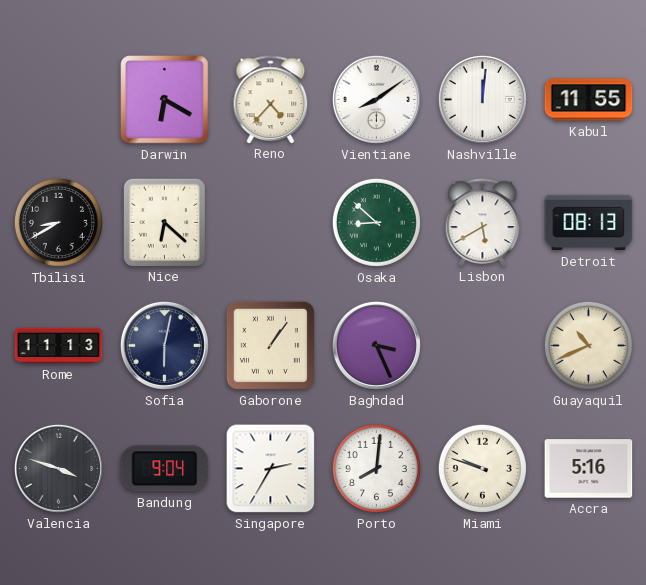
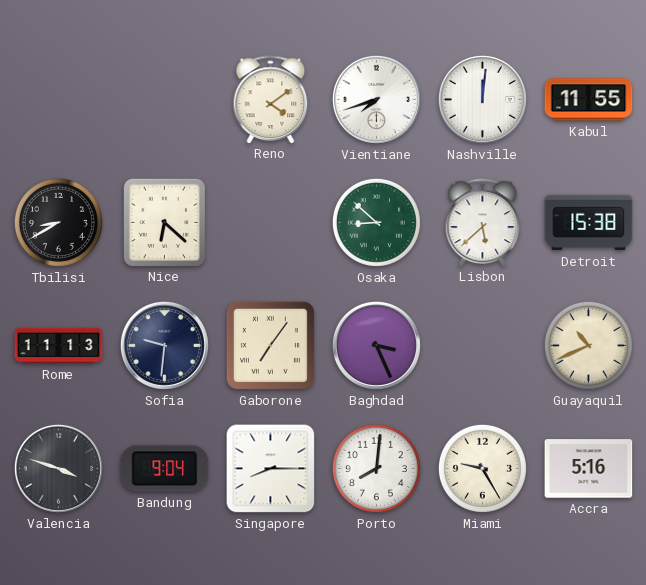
Darwin: 6:20 -> none
Reno: 4:37 -> 4:09
Vientiane: 8:09 -> 7:42
Lisbon: 5:40 -> 5:38
Detroit: 08:13 -> 15:38
Sofia: 6:02 -> 9:31
Gaborone: 1:06 -> 7:06
Singapore: 2:35 -> 8:15
Miami: 9:48 -> 9:25
